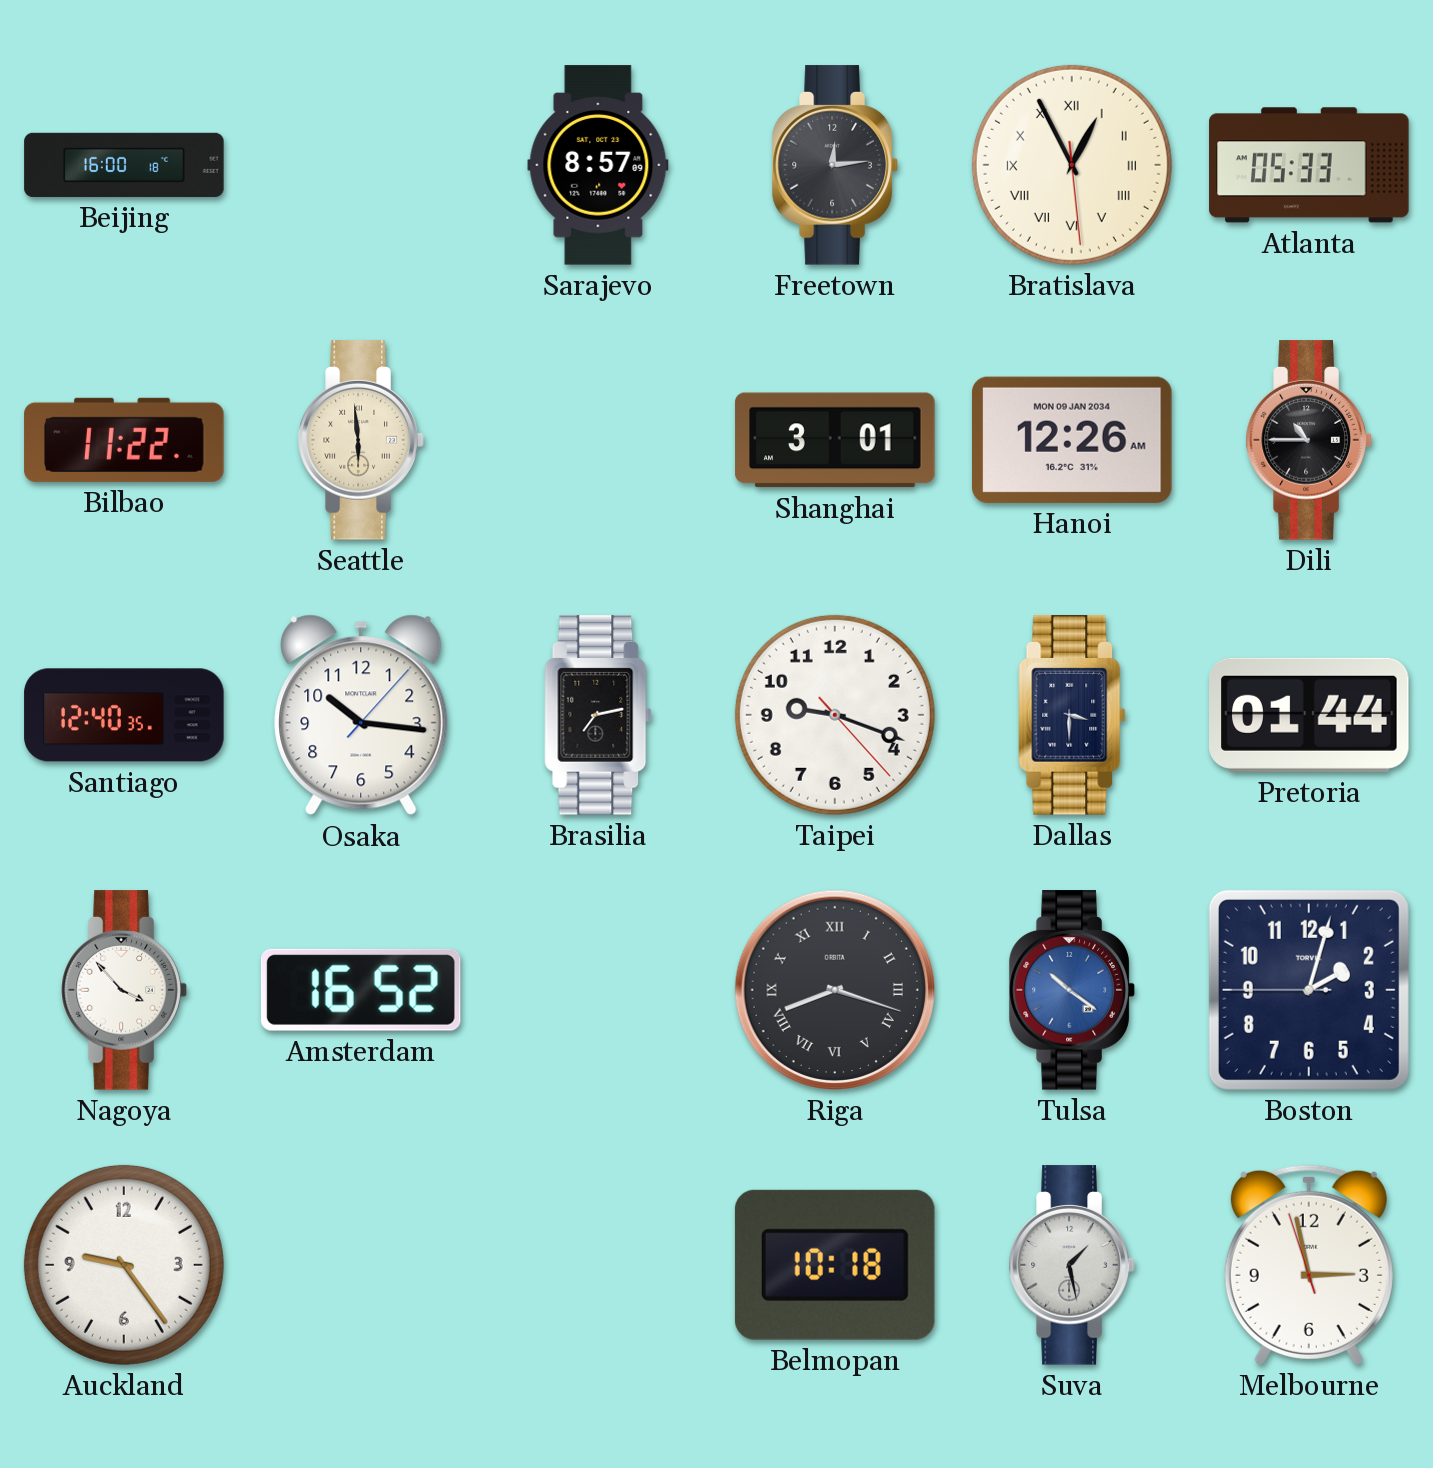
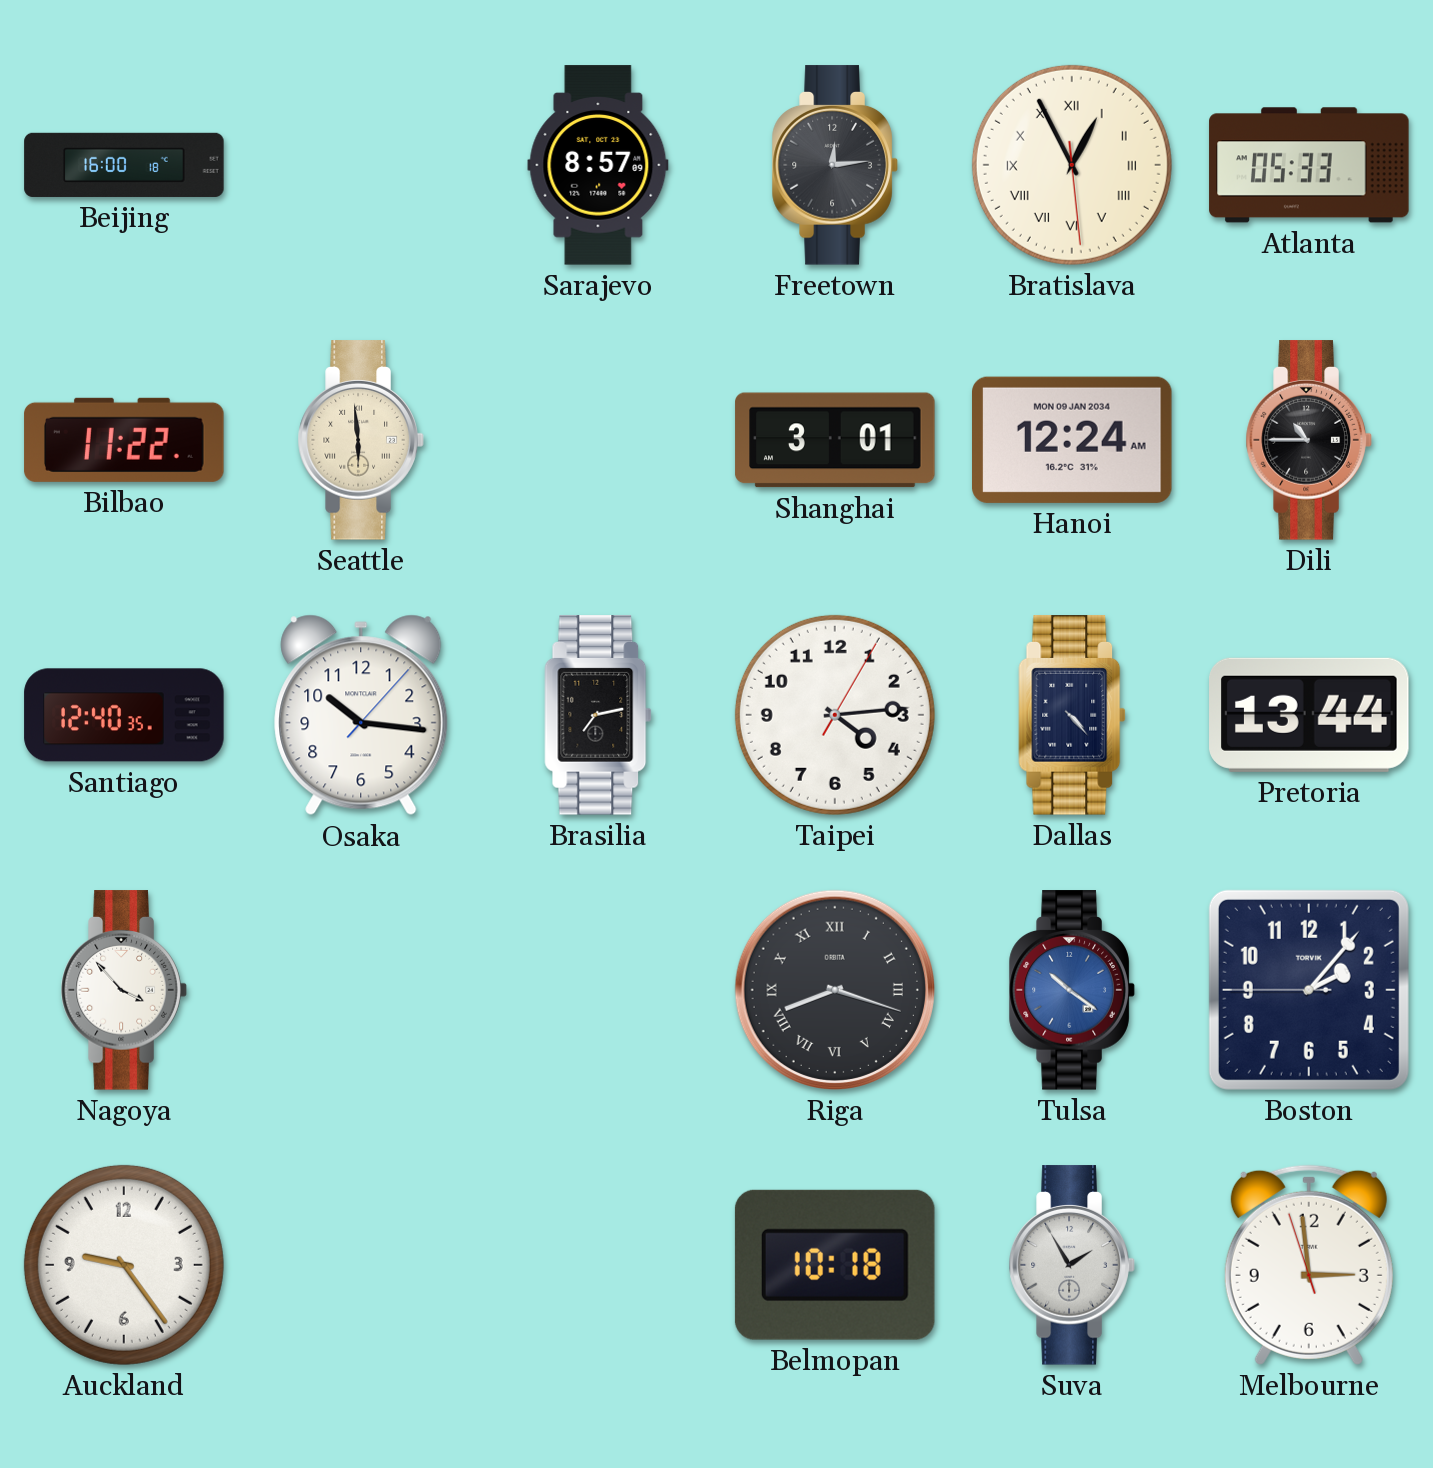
Hanoi: 12:26 -> 12:24
Taipei: 9:18 -> 4:14
Dallas: 3:30 -> 4:23
Pretoria: 01:44 -> 13:44
Amsterdam: 16:52 -> none
Boston: 2:02 -> 2:06
Suva: 1:28 -> 1:55
Melbourne: 2:57 -> 2:58
